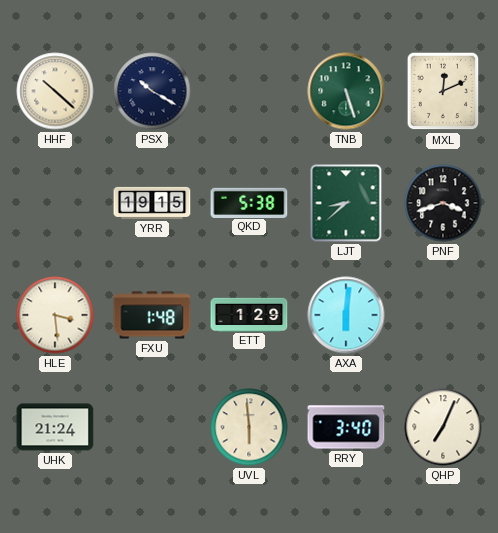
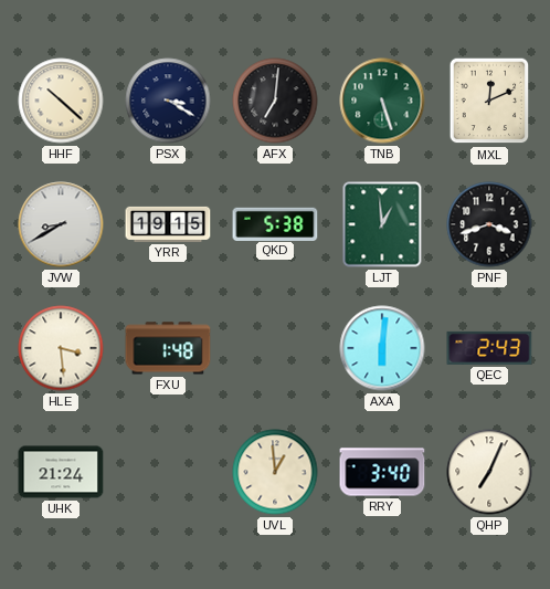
PSX: 10:20 -> 3:20
AFX: none -> 7:01
JVW: none -> 8:40
LJT: 8:38 -> 12:59
ETT: 1:29 -> none
QEC: none -> 2:43
UVL: 5:59 -> 12:59
